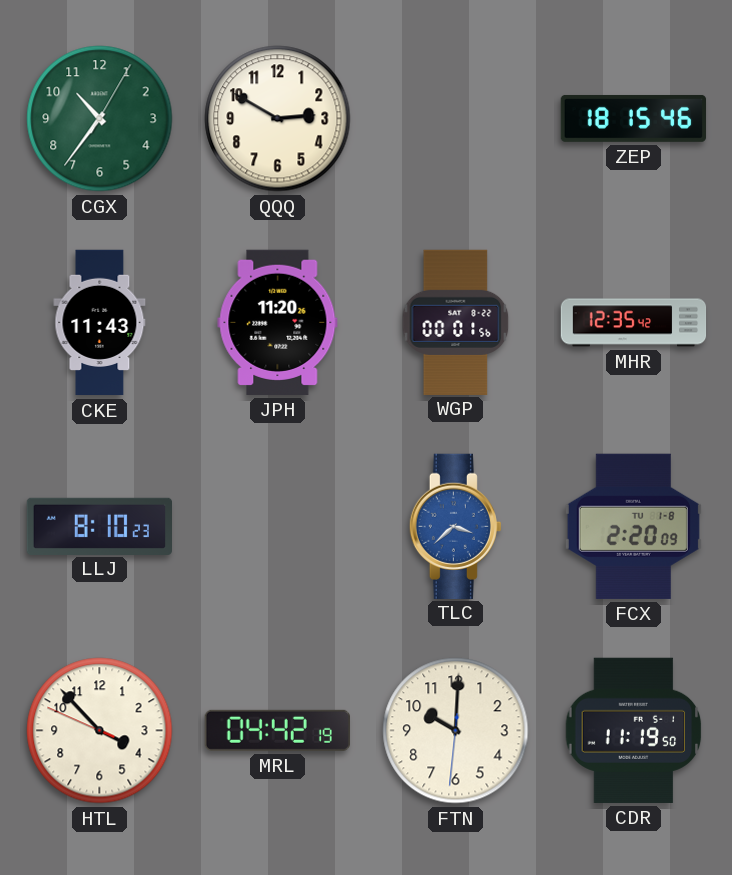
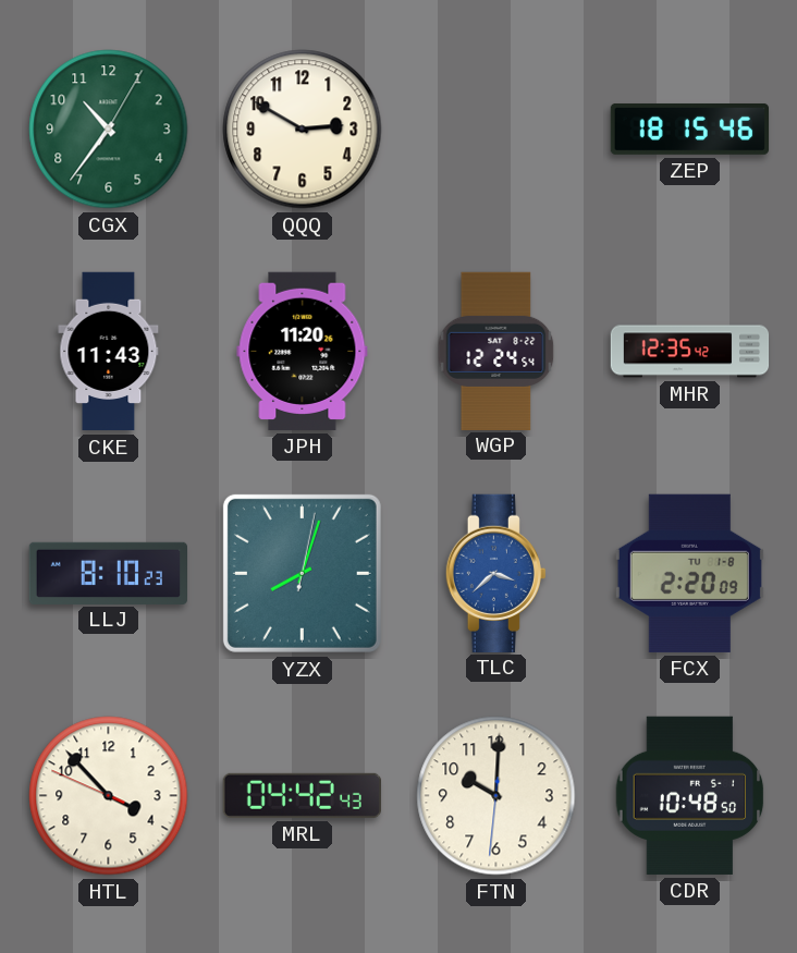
WGP: 00:01 -> 12:24
YZX: none -> 8:03
MRL: 04:42:19 -> 04:42:43
CDR: 11:19 -> 10:48
